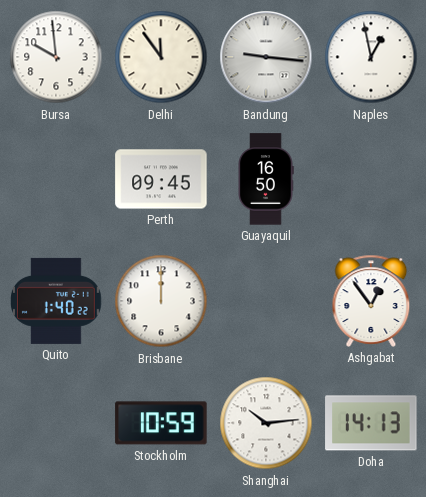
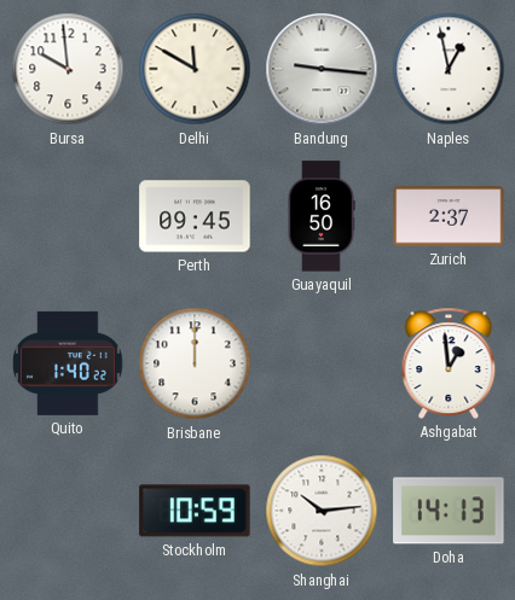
Delhi: 11:54 -> 11:50
Zurich: none -> 2:37
Ashgabat: 12:54 -> 12:59
